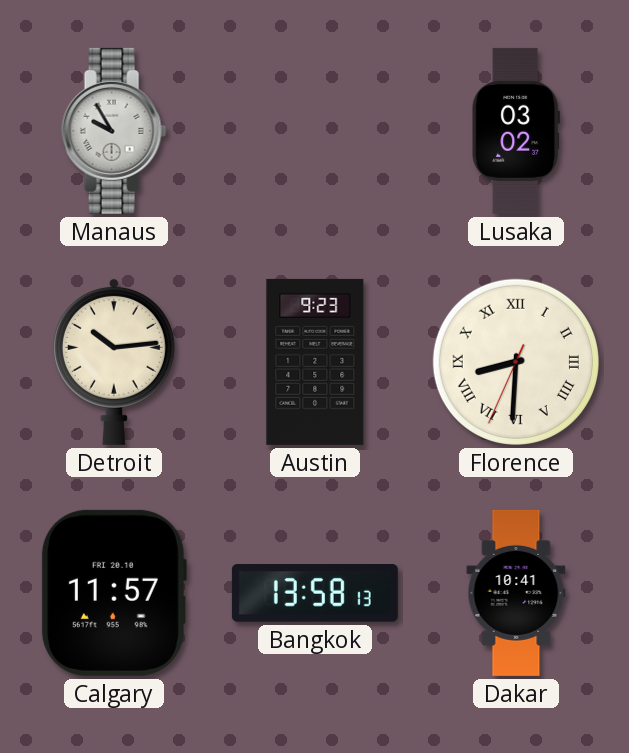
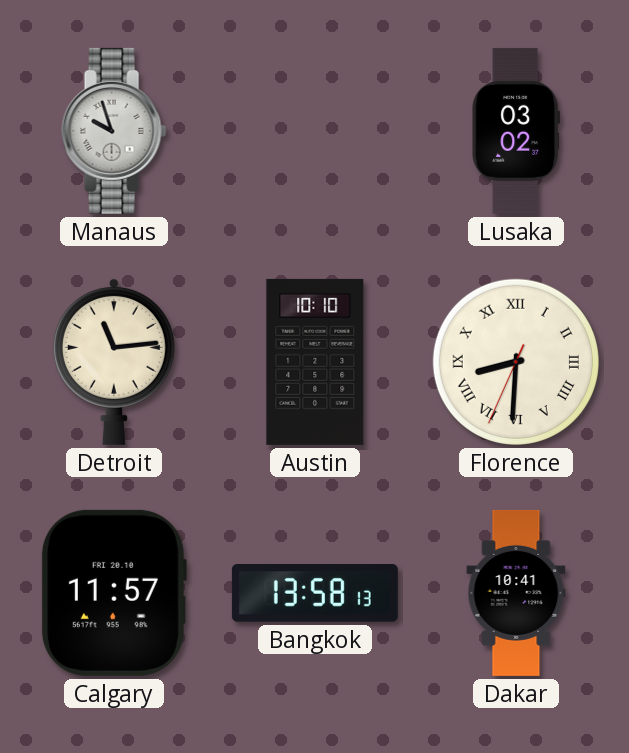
Manaus: 9:55 -> 9:57
Detroit: 10:14 -> 11:14
Austin: 9:23 -> 10:10
